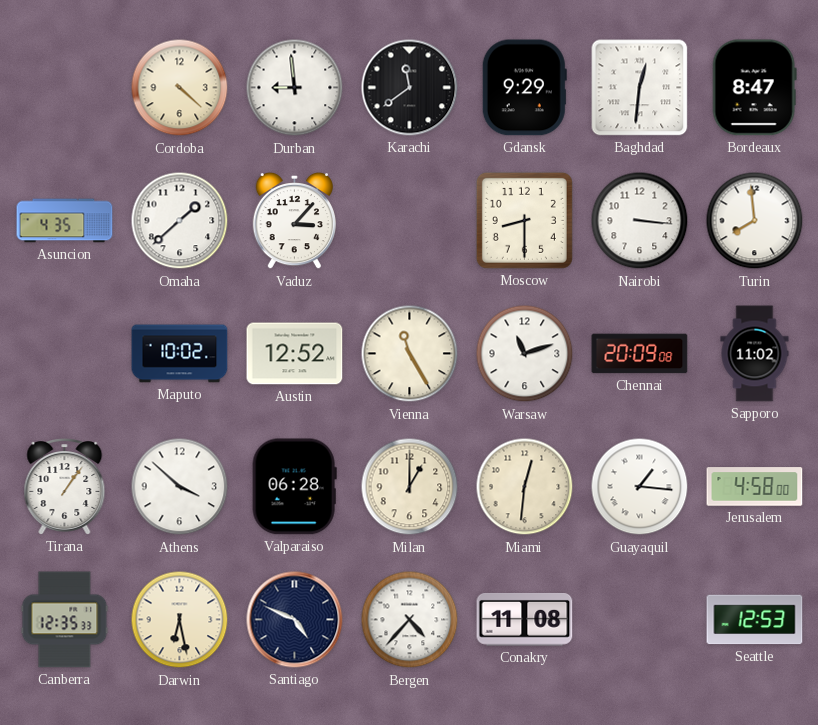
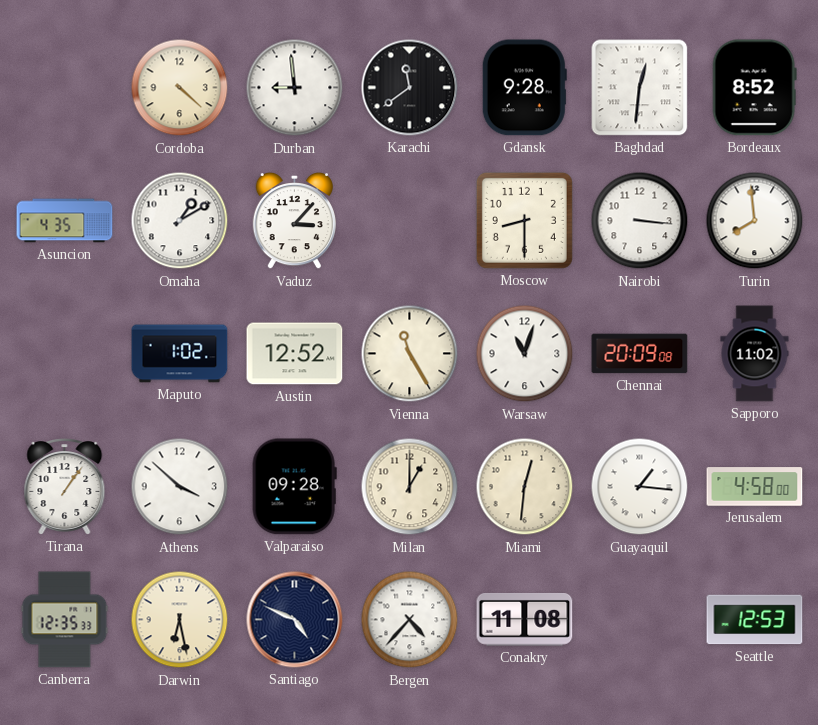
Gdansk: 9:29 -> 9:28
Bordeaux: 8:47 -> 8:52
Omaha: 1:38 -> 1:10
Maputo: 10:02 -> 1:02
Warsaw: 11:12 -> 11:03
Valparaiso: 06:28 -> 09:28
